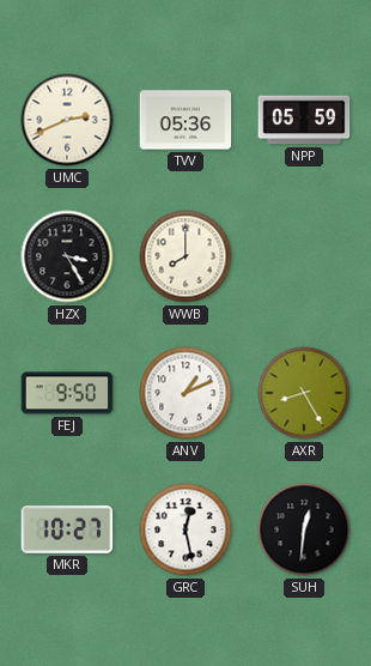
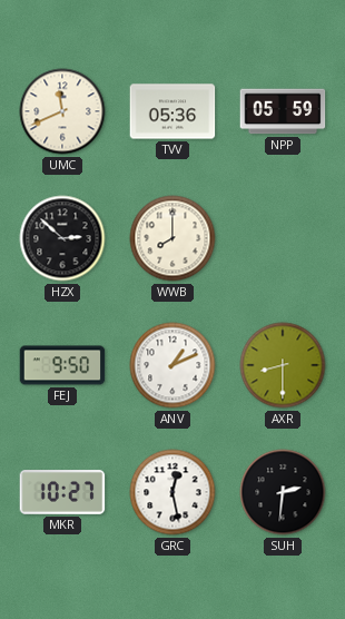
UMC: 2:41 -> 11:41
HZX: 3:25 -> 2:52
AXR: 8:25 -> 8:30
SUH: 12:31 -> 2:31
